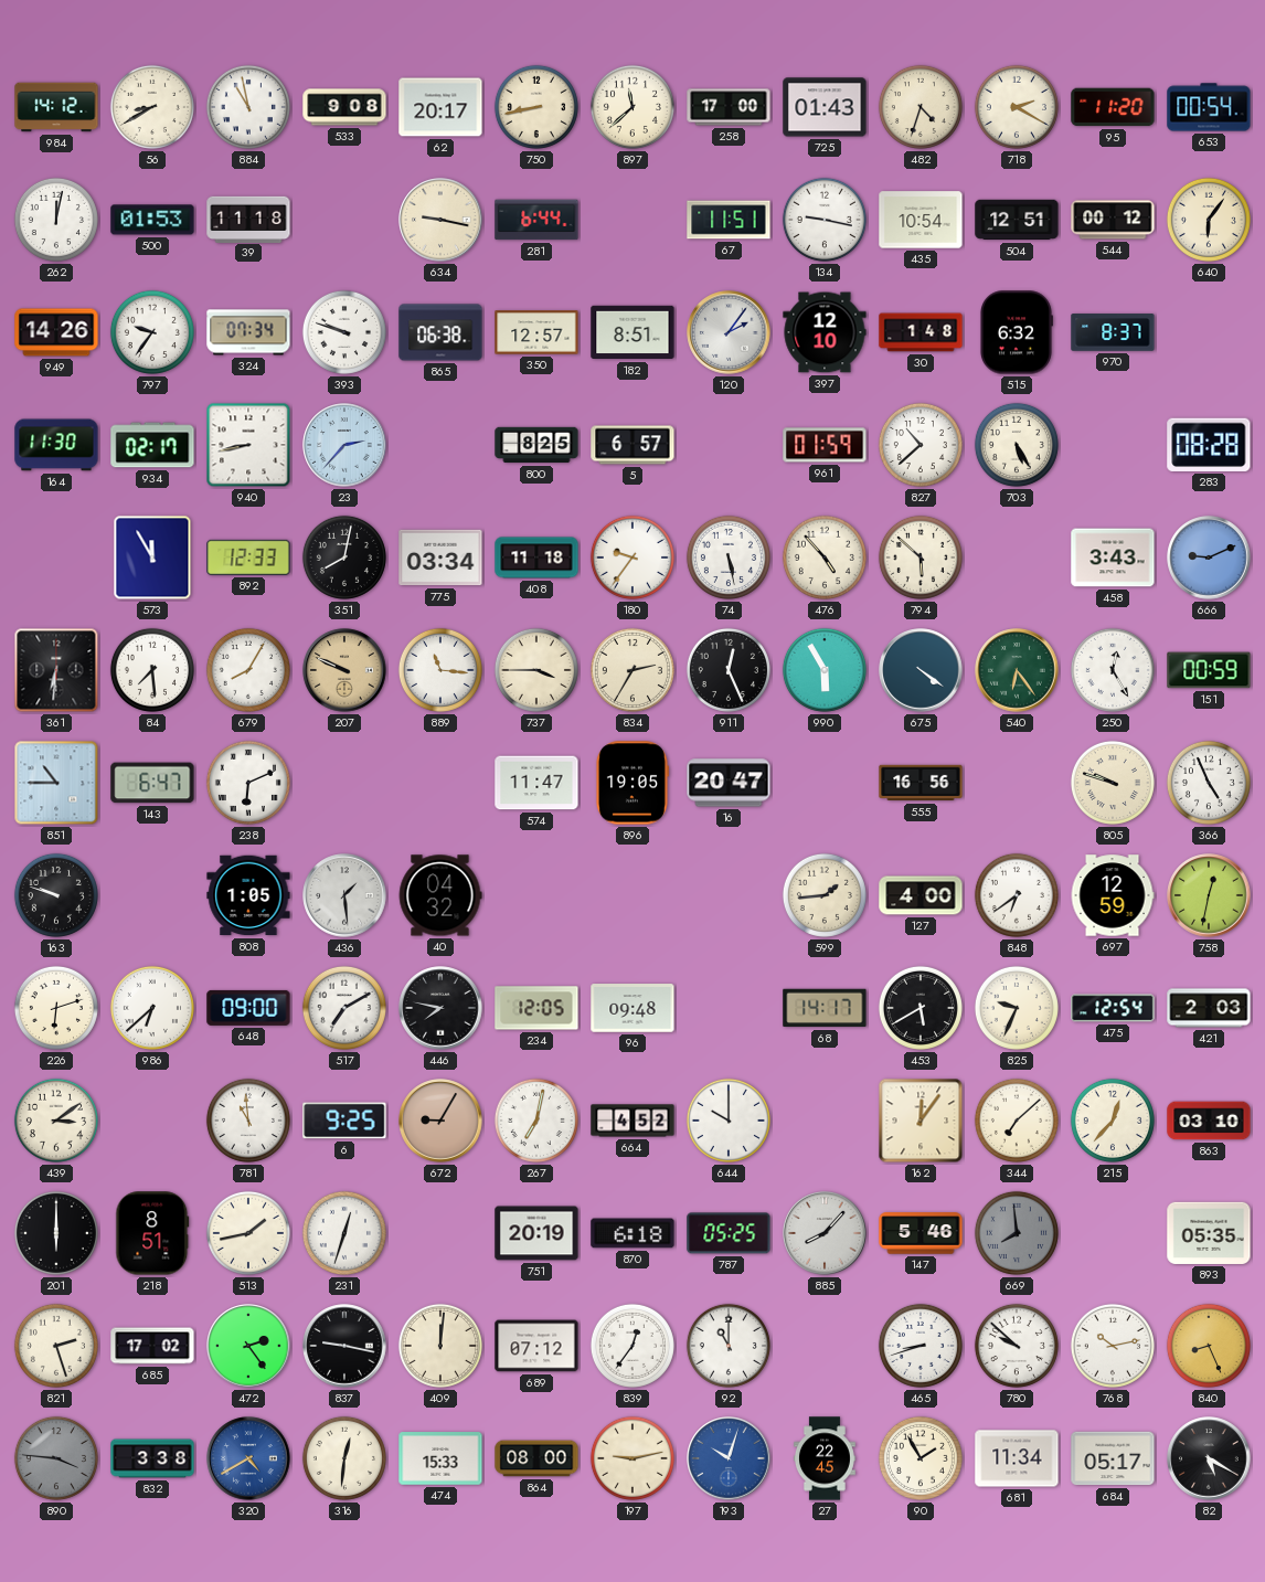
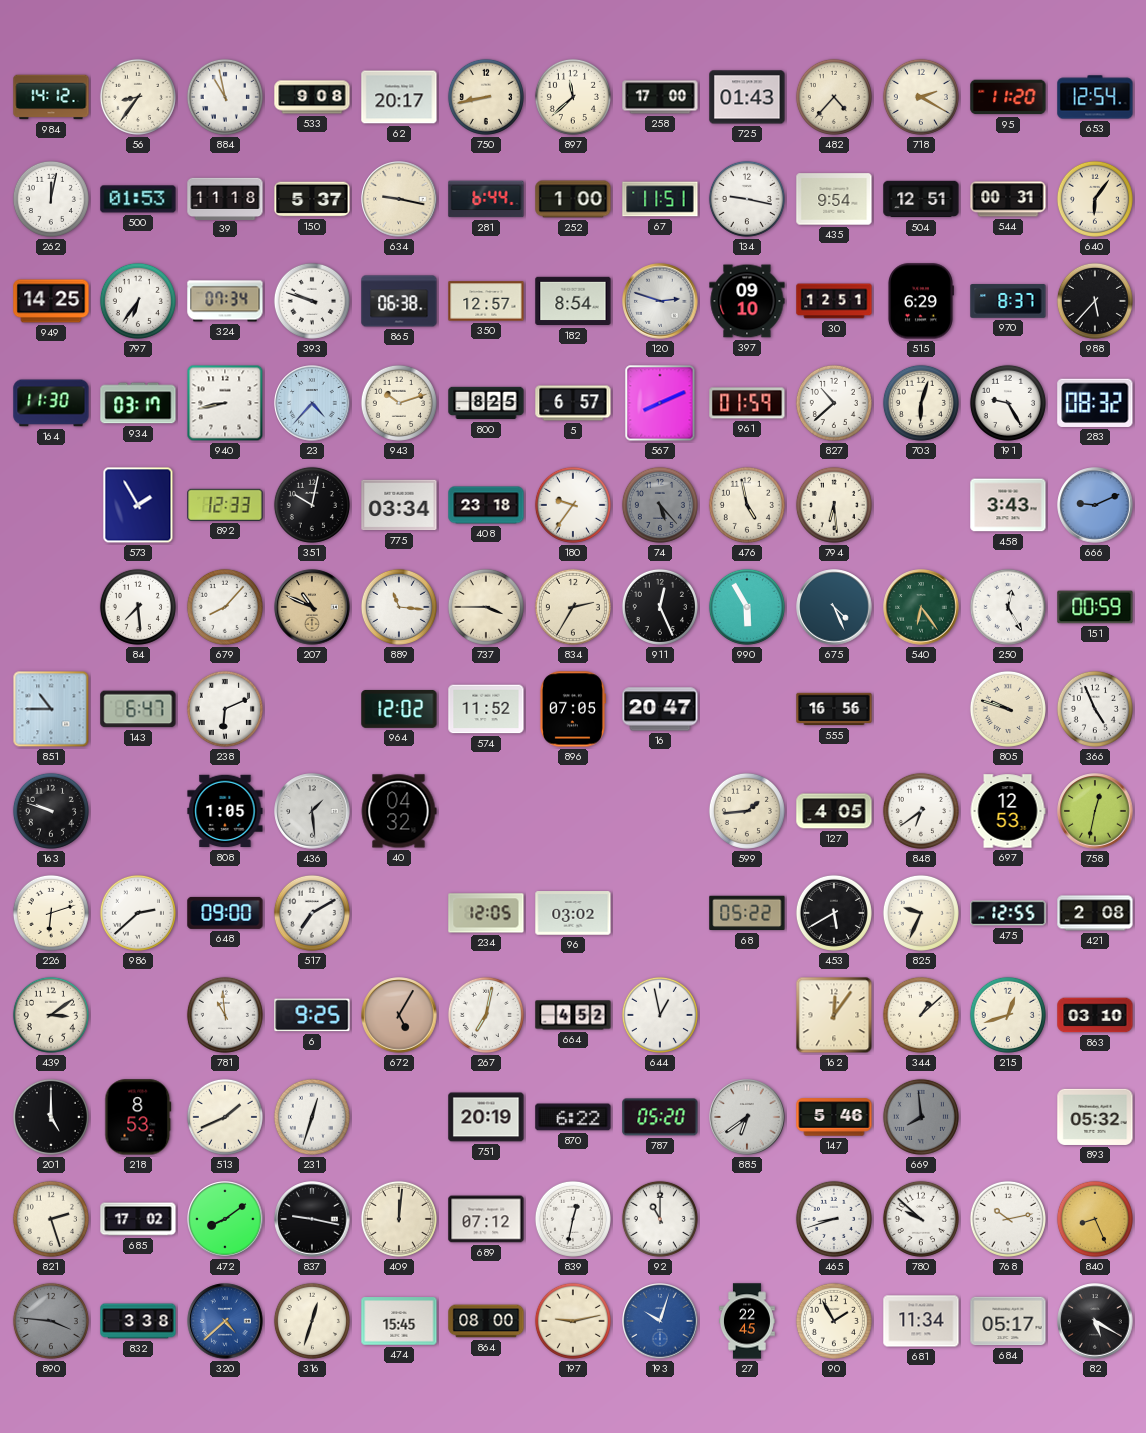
56: 8:40 -> 8:36
482: 4:33 -> 4:37
653: 00:54 -> 12:54
150: none -> 5:37
252: none -> 1:00
435: 10:54 -> 9:54
544: 00:12 -> 00:31
949: 14:26 -> 14:25
797: 9:36 -> 6:36
182: 8:51 -> 8:54
120: 2:06 -> 2:48
397: 12:10 -> 09:10
30: 1:48 -> 12:51
515: 6:32 -> 6:29
988: none -> 5:37
934: 02:17 -> 03:17
23: 2:37 -> 4:37
943: none -> 10:12
567: none -> 8:11
703: 5:25 -> 6:03
191: none -> 9:25
283: 08:28 -> 08:32
573: 11:55 -> 1:55
351: 8:02 -> 10:02
408: 11:18 -> 23:18
74: 5:28 -> 5:23
74 dial: white -> grey
476: 4:53 -> 4:58
794: 5:52 -> 6:29
361: 6:31 -> none
679: 8:05 -> 8:07
207: 9:49 -> 10:49
675: 4:21 -> 4:26
964: none -> 12:02
574: 11:47 -> 11:52
896: 19:05 -> 07:05
127: 4:00 -> 4:05
697: 12:59 -> 12:53
986: 6:38 -> 2:38
446: 7:47 -> none
96: 09:48 -> 03:02
68: 14:17 -> 05:22
475: 12:54 -> 12:55
421: 2:03 -> 2:08
672: 9:05 -> 5:05
644: 10:00 -> 12:58
344: 7:08 -> 1:08
215: 12:37 -> 12:42
201: 6:00 -> 5:00
218: 8:51 -> 8:53
513: 1:43 -> 1:41
870: 6:18 -> 6:22
787: 05:25 -> 05:20
885: 8:07 -> 6:39
893: 05:35 -> 05:32
472: 2:24 -> 8:09
839: 12:36 -> 12:32
320: 4:40 -> 4:38
316: 12:31 -> 12:33
474: 15:33 -> 15:45
